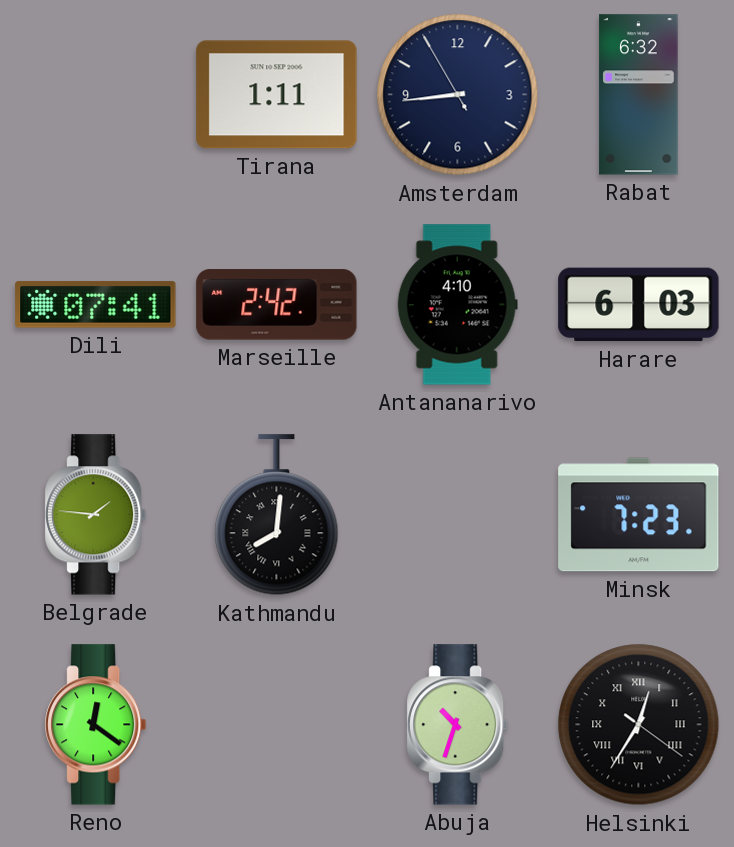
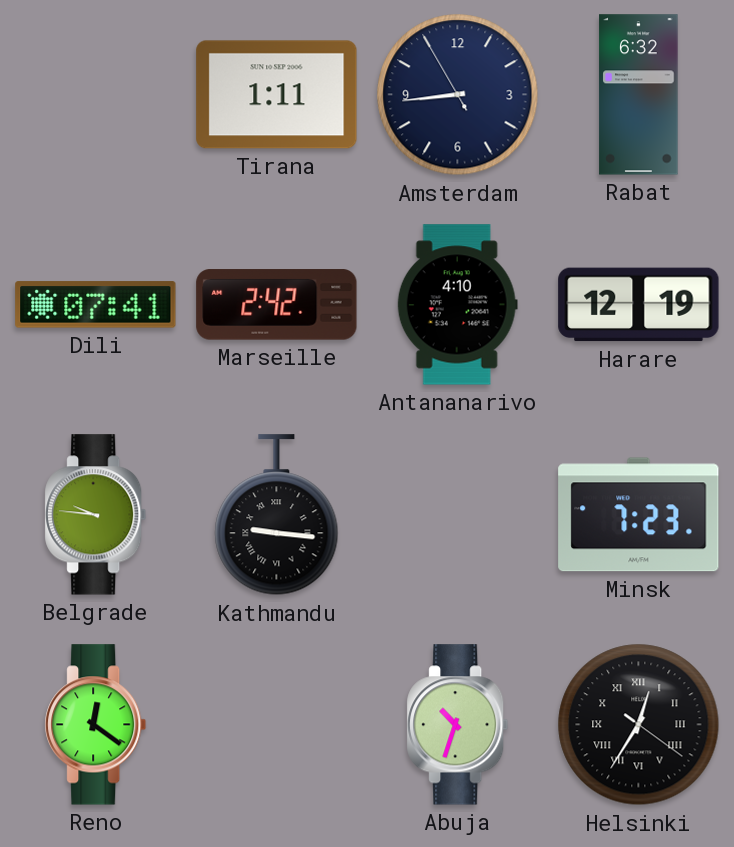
Harare: 6:03 -> 12:19
Belgrade: 1:46 -> 9:46
Kathmandu: 8:01 -> 9:16
